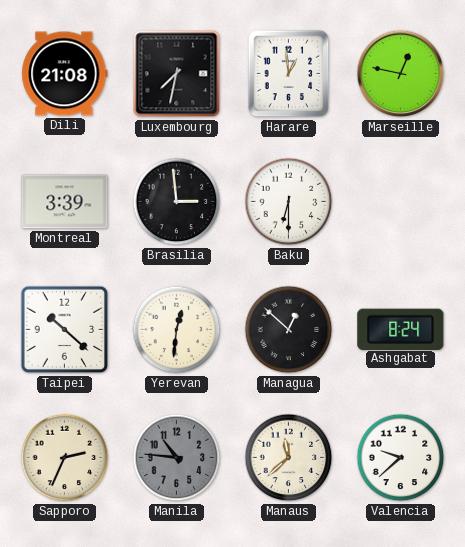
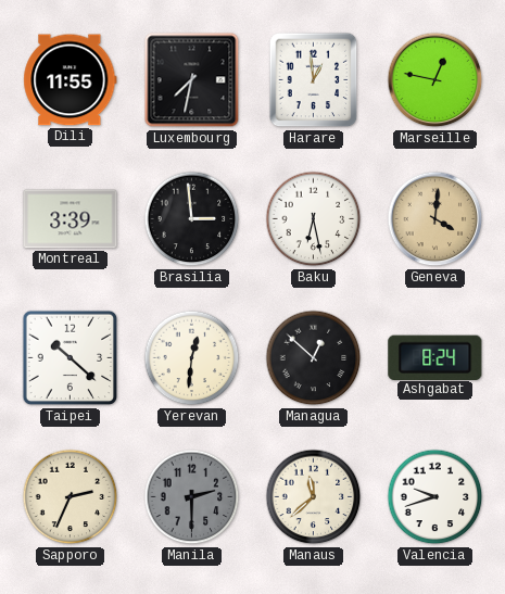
Dili: 21:08 -> 11:55
Baku: 6:30 -> 6:28
Geneva: none -> 4:01
Manila: 10:46 -> 2:30
Valencia: 9:38 -> 9:42
